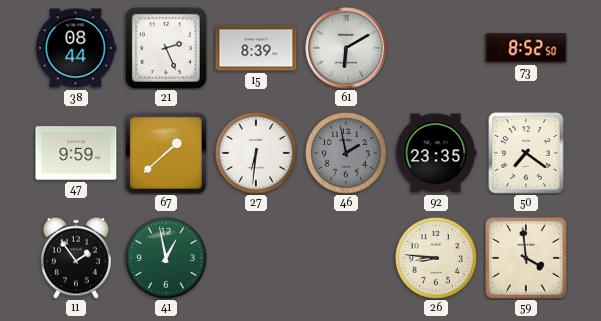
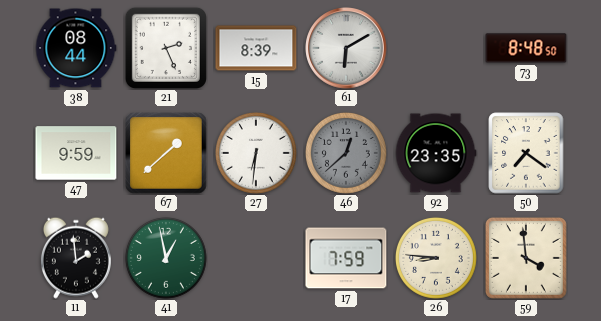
73: 8:52 -> 8:48
46: 1:58 -> 12:38
11: 1:54 -> 1:59
17: none -> 7:59
